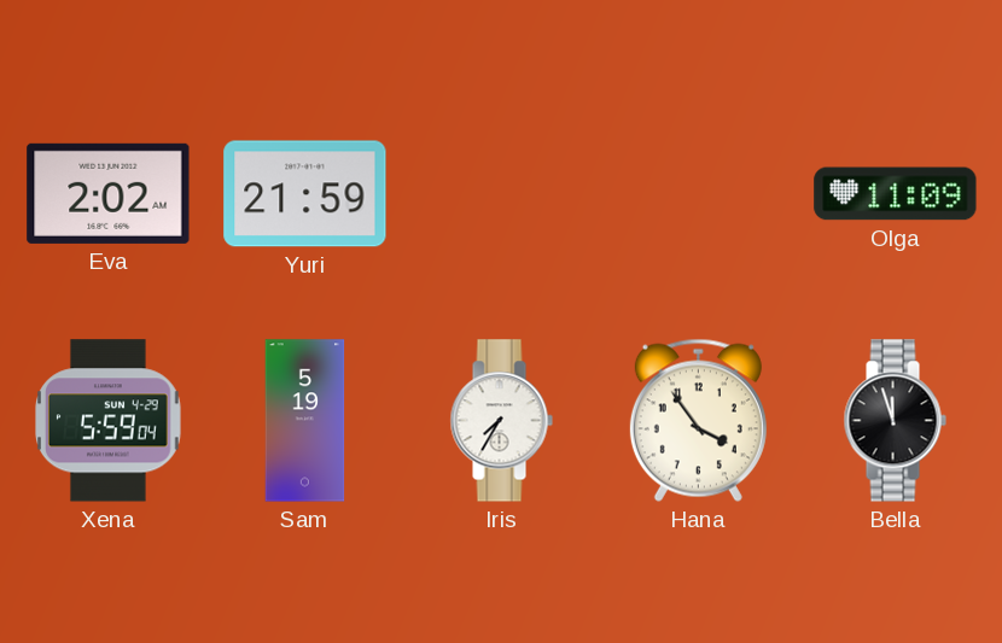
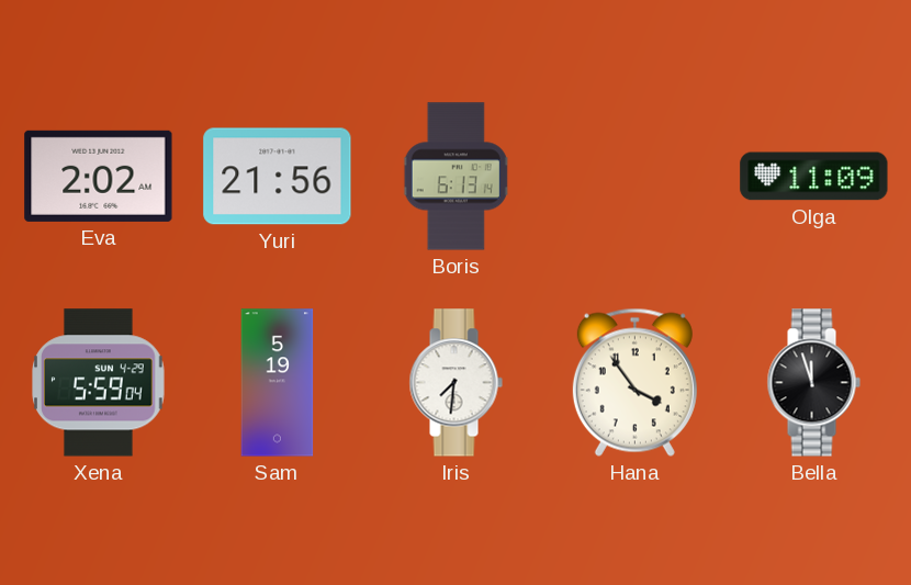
Yuri: 21:59 -> 21:56
Boris: none -> 6:13
Iris: 7:35 -> 7:31
